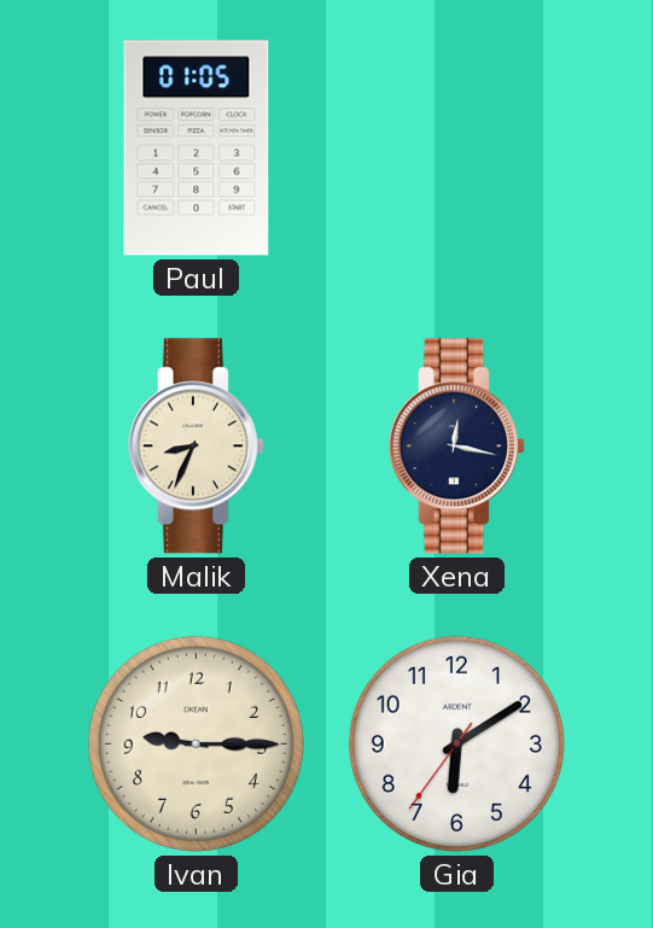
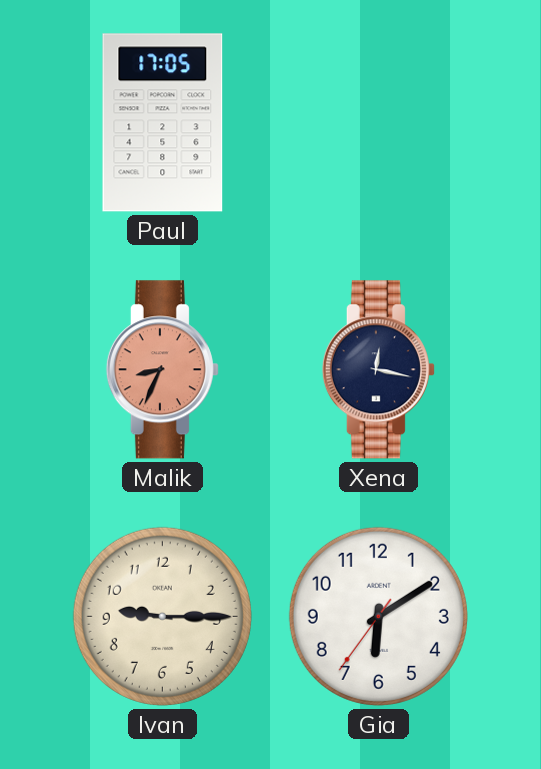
Paul: 01:05 -> 17:05
Malik dial: cream -> salmon
